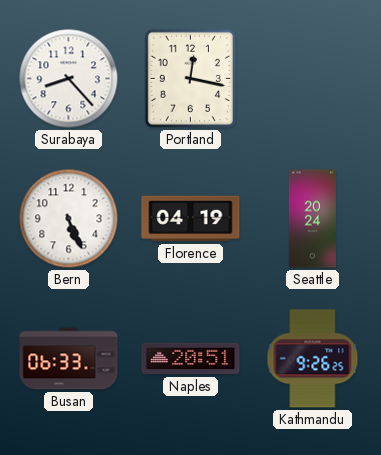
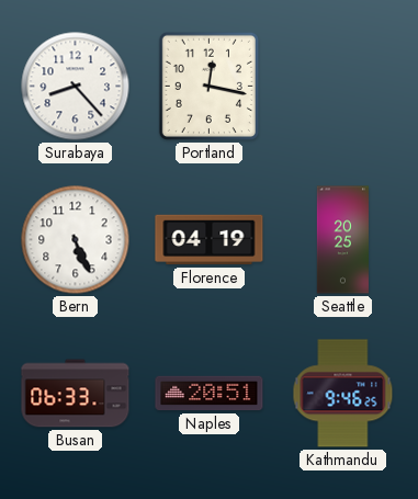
Seattle: 20:24 -> 20:25
Kathmandu: 9:26 -> 9:46
